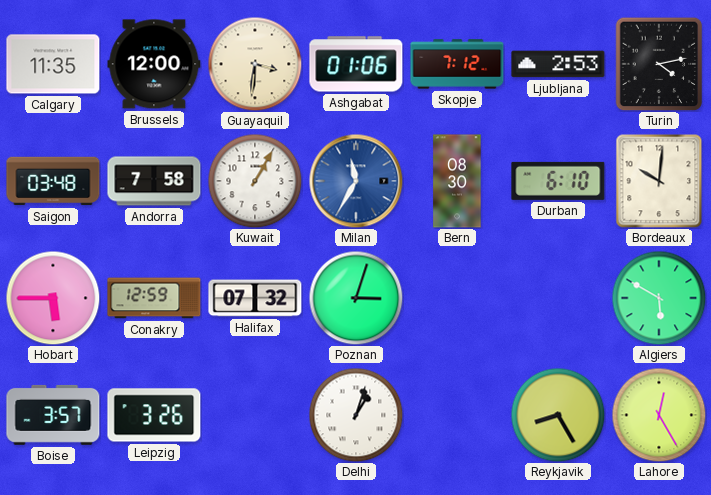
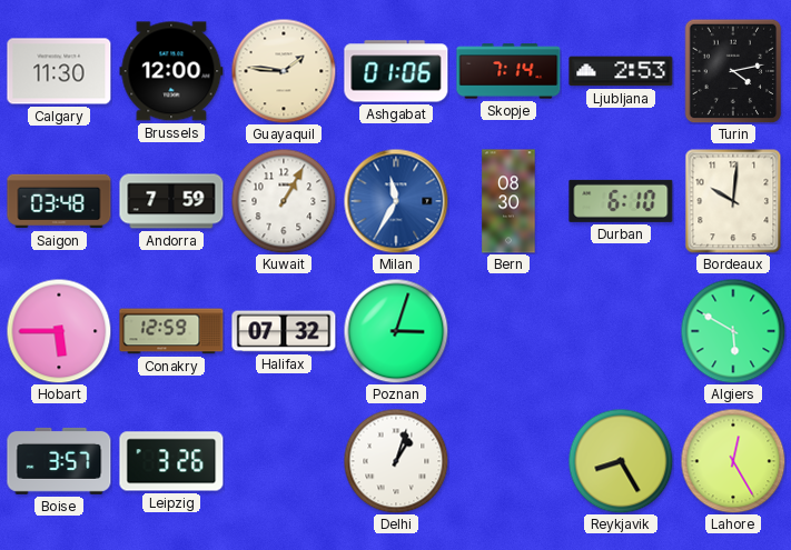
Calgary: 11:35 -> 11:30
Guayaquil: 3:31 -> 1:46
Skopje: 7:12 -> 7:14
Andorra: 7:58 -> 7:59
